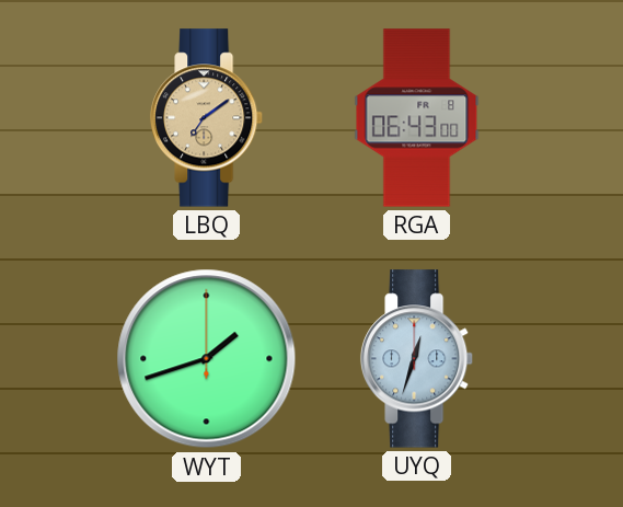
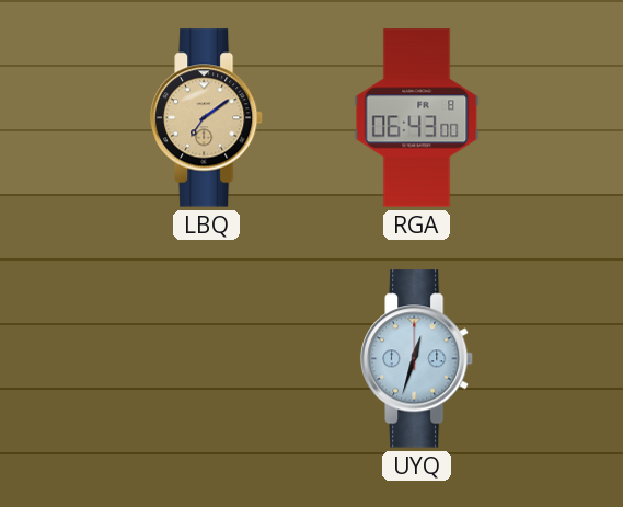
WYT: 1:42 -> none
